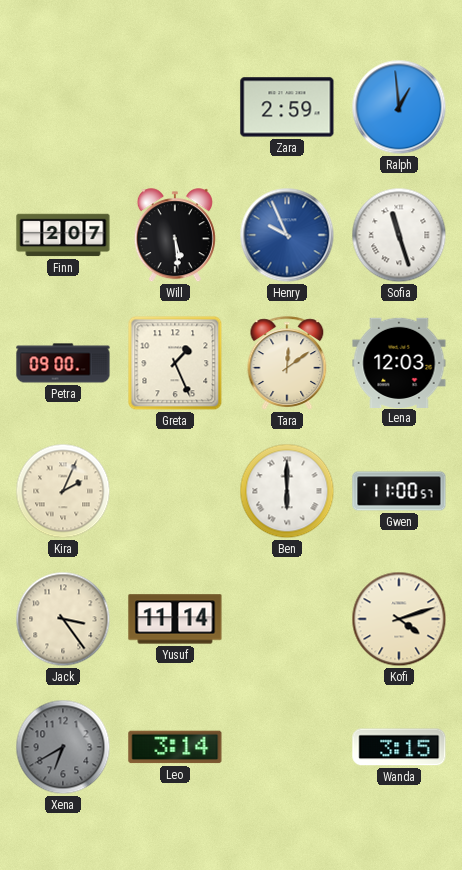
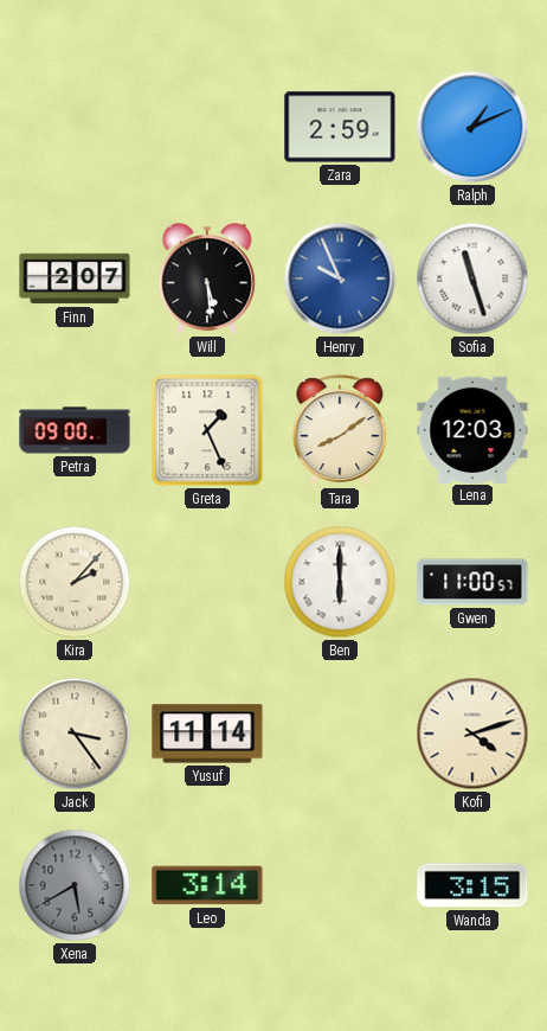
Ralph: 12:59 -> 1:11
Tara: 12:09 -> 8:09
Kira: 2:04 -> 2:07
Xena: 6:40 -> 5:40
